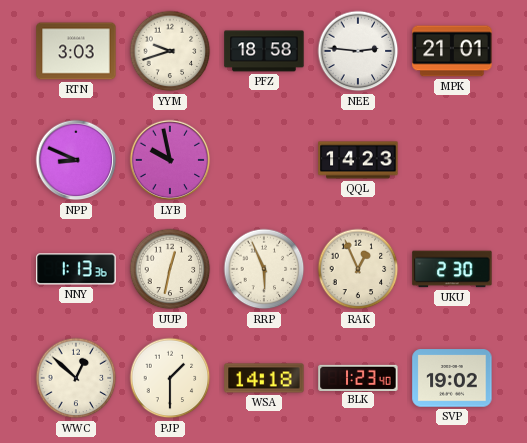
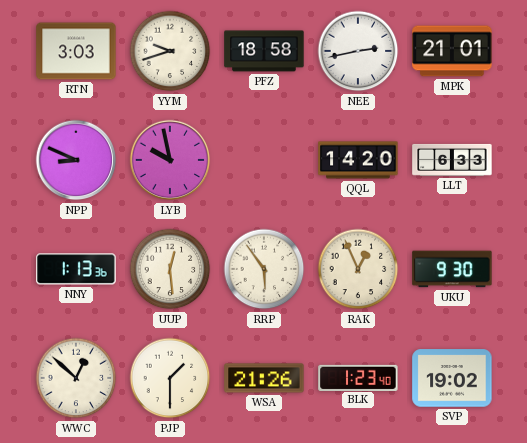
NEE: 2:46 -> 2:43
QQL: 14:23 -> 14:20
LLT: none -> 6:33
UUP: 12:32 -> 12:29
RRP: 5:56 -> 5:54
UKU: 2:30 -> 9:30
WSA: 14:18 -> 21:26
